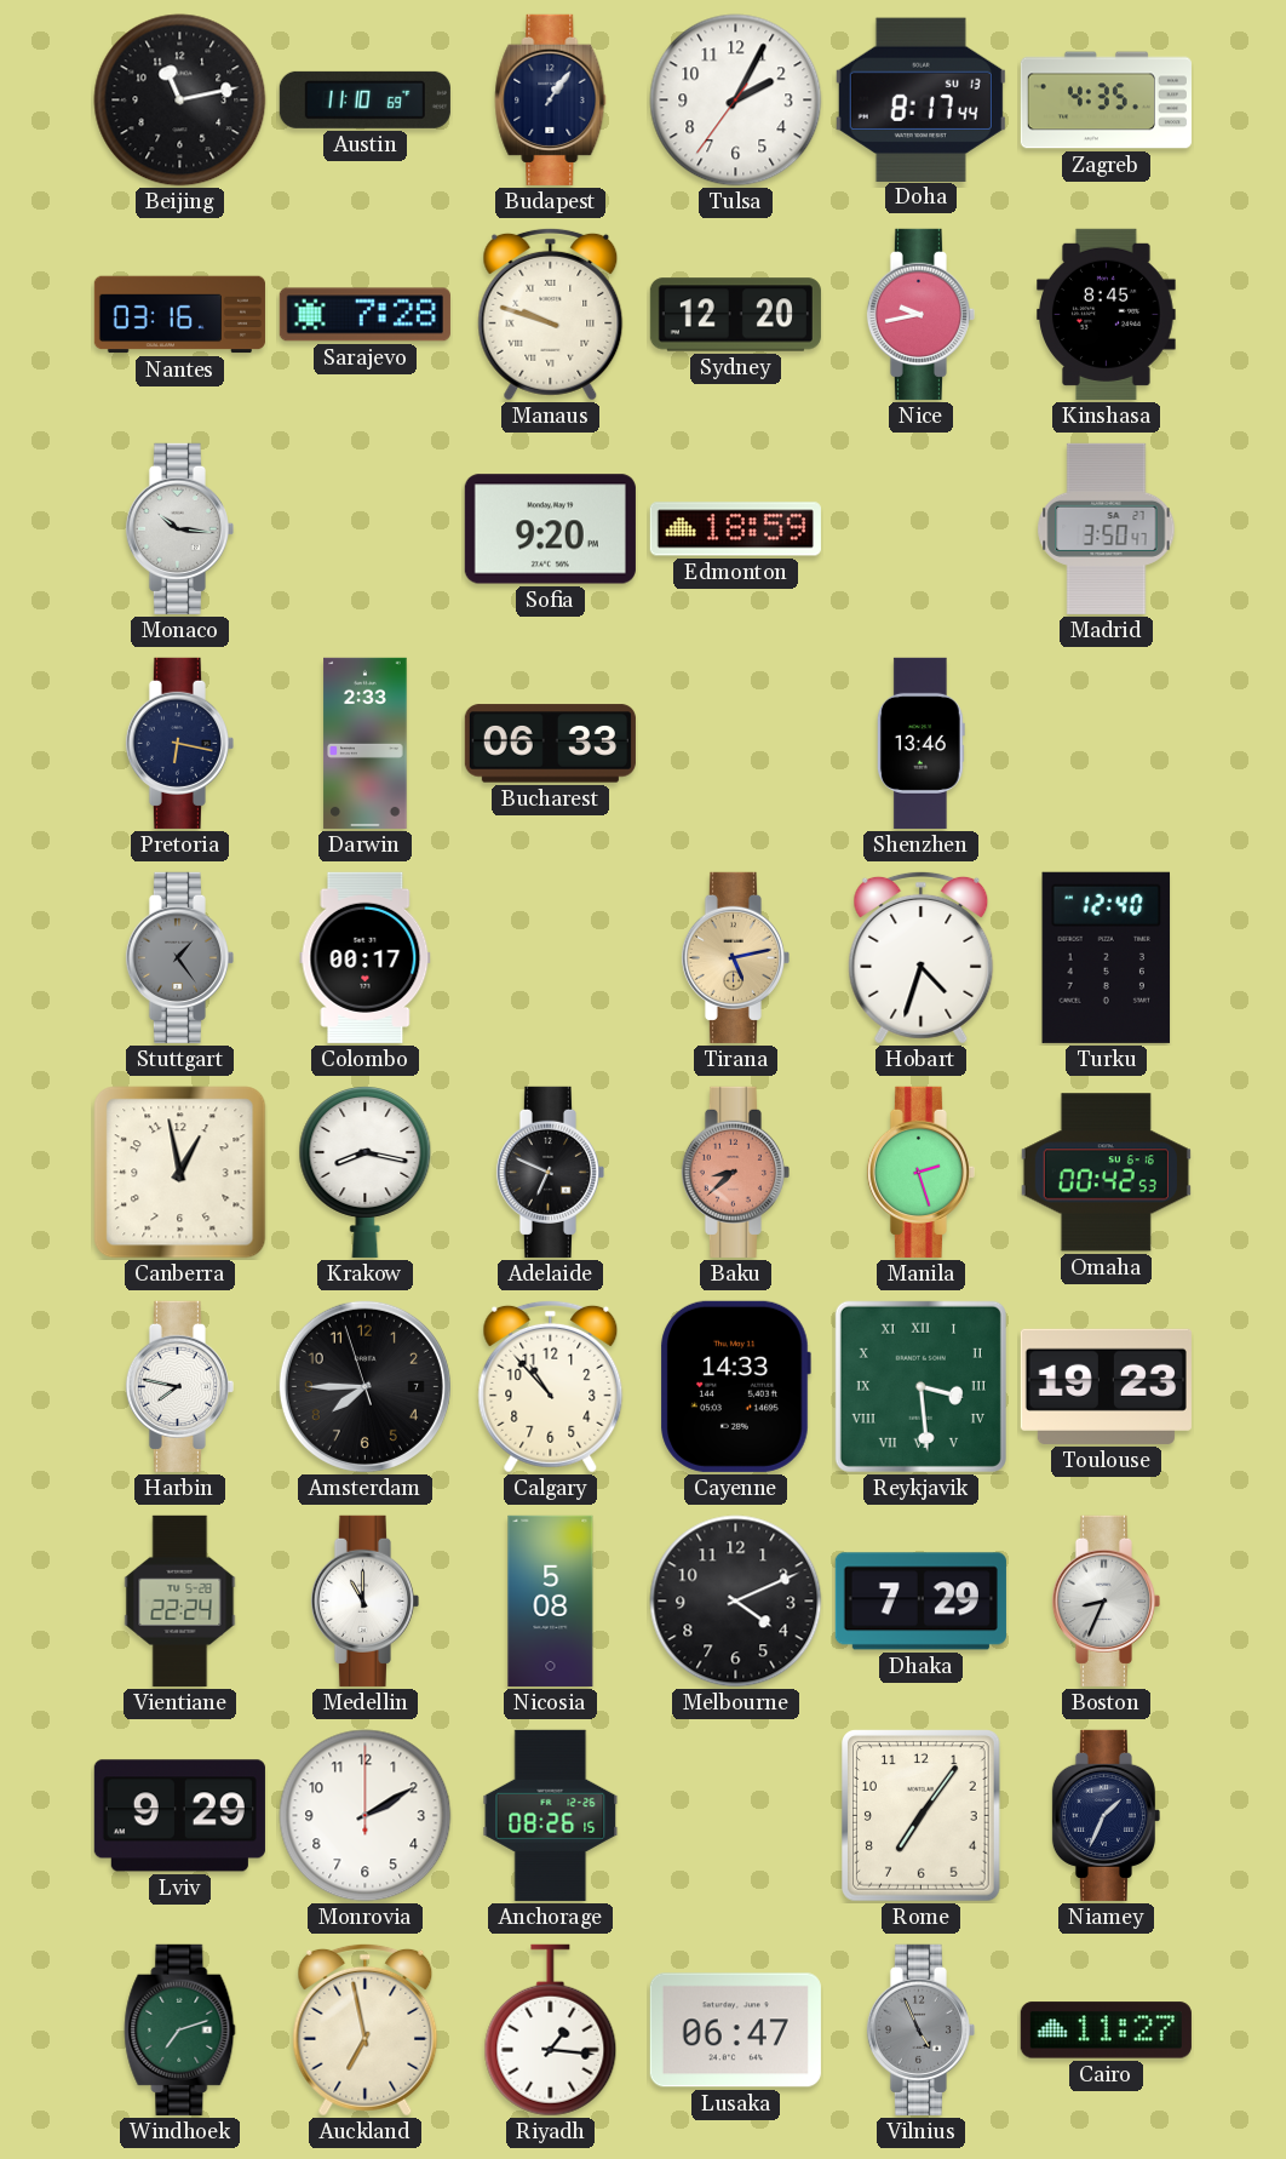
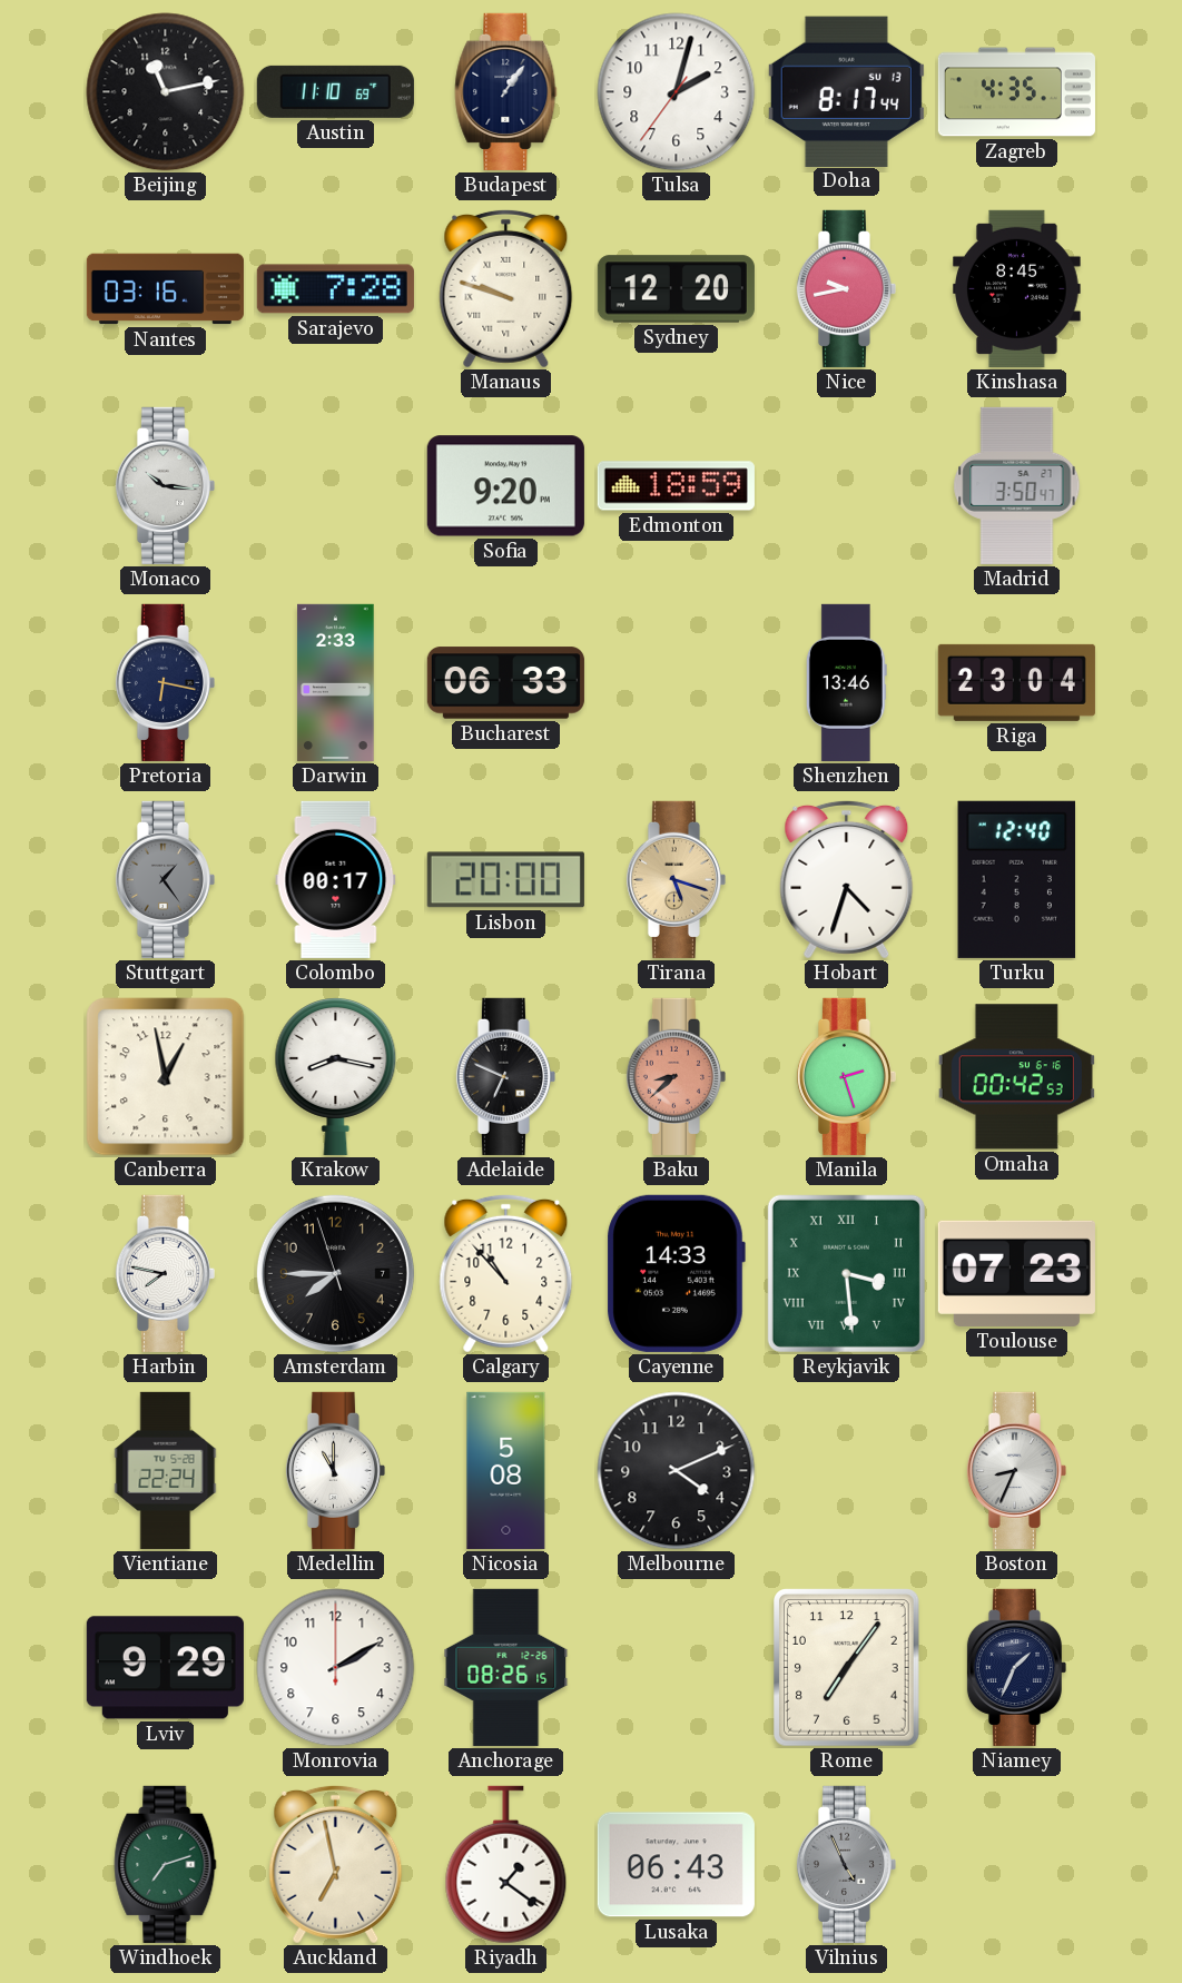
Tulsa: 2:04 -> 2:02
Riga: none -> 23:04
Lisbon: none -> 20:00
Tirana: 5:13 -> 5:18
Toulouse: 19:23 -> 07:23
Dhaka: 7:29 -> none
Riyadh: 1:16 -> 1:21
Lusaka: 06:47 -> 06:43
Cairo: 11:27 -> none
